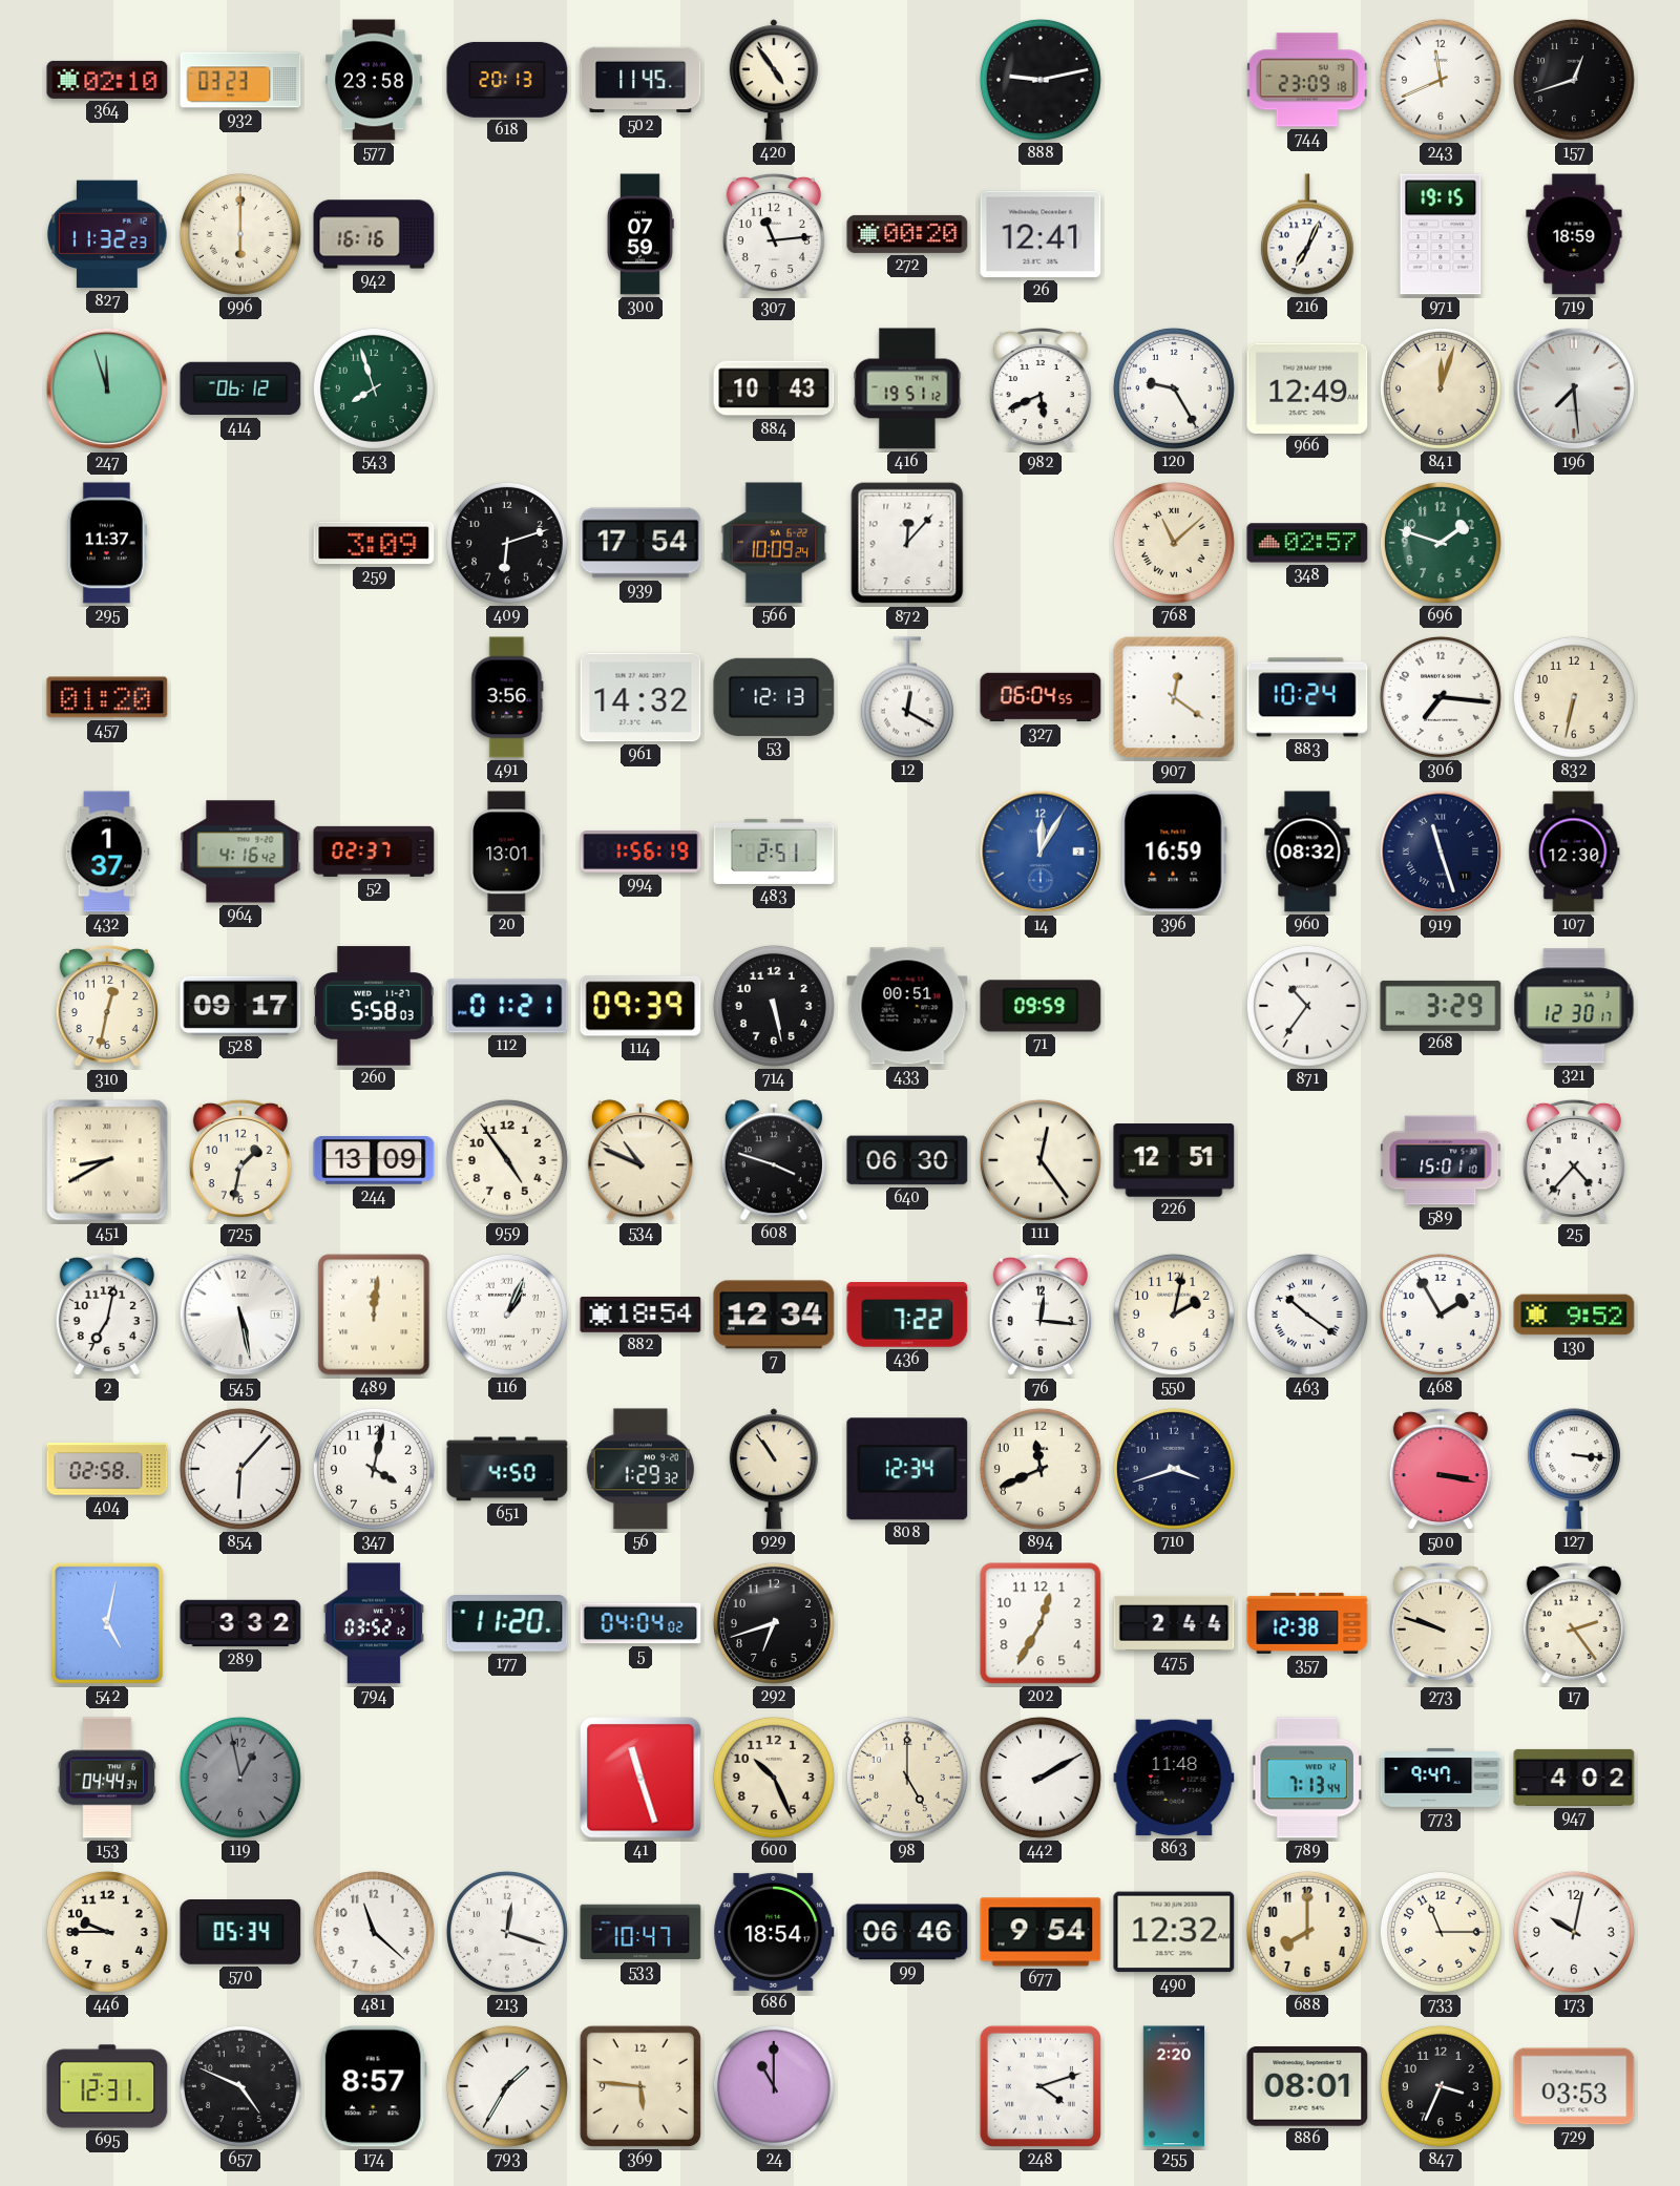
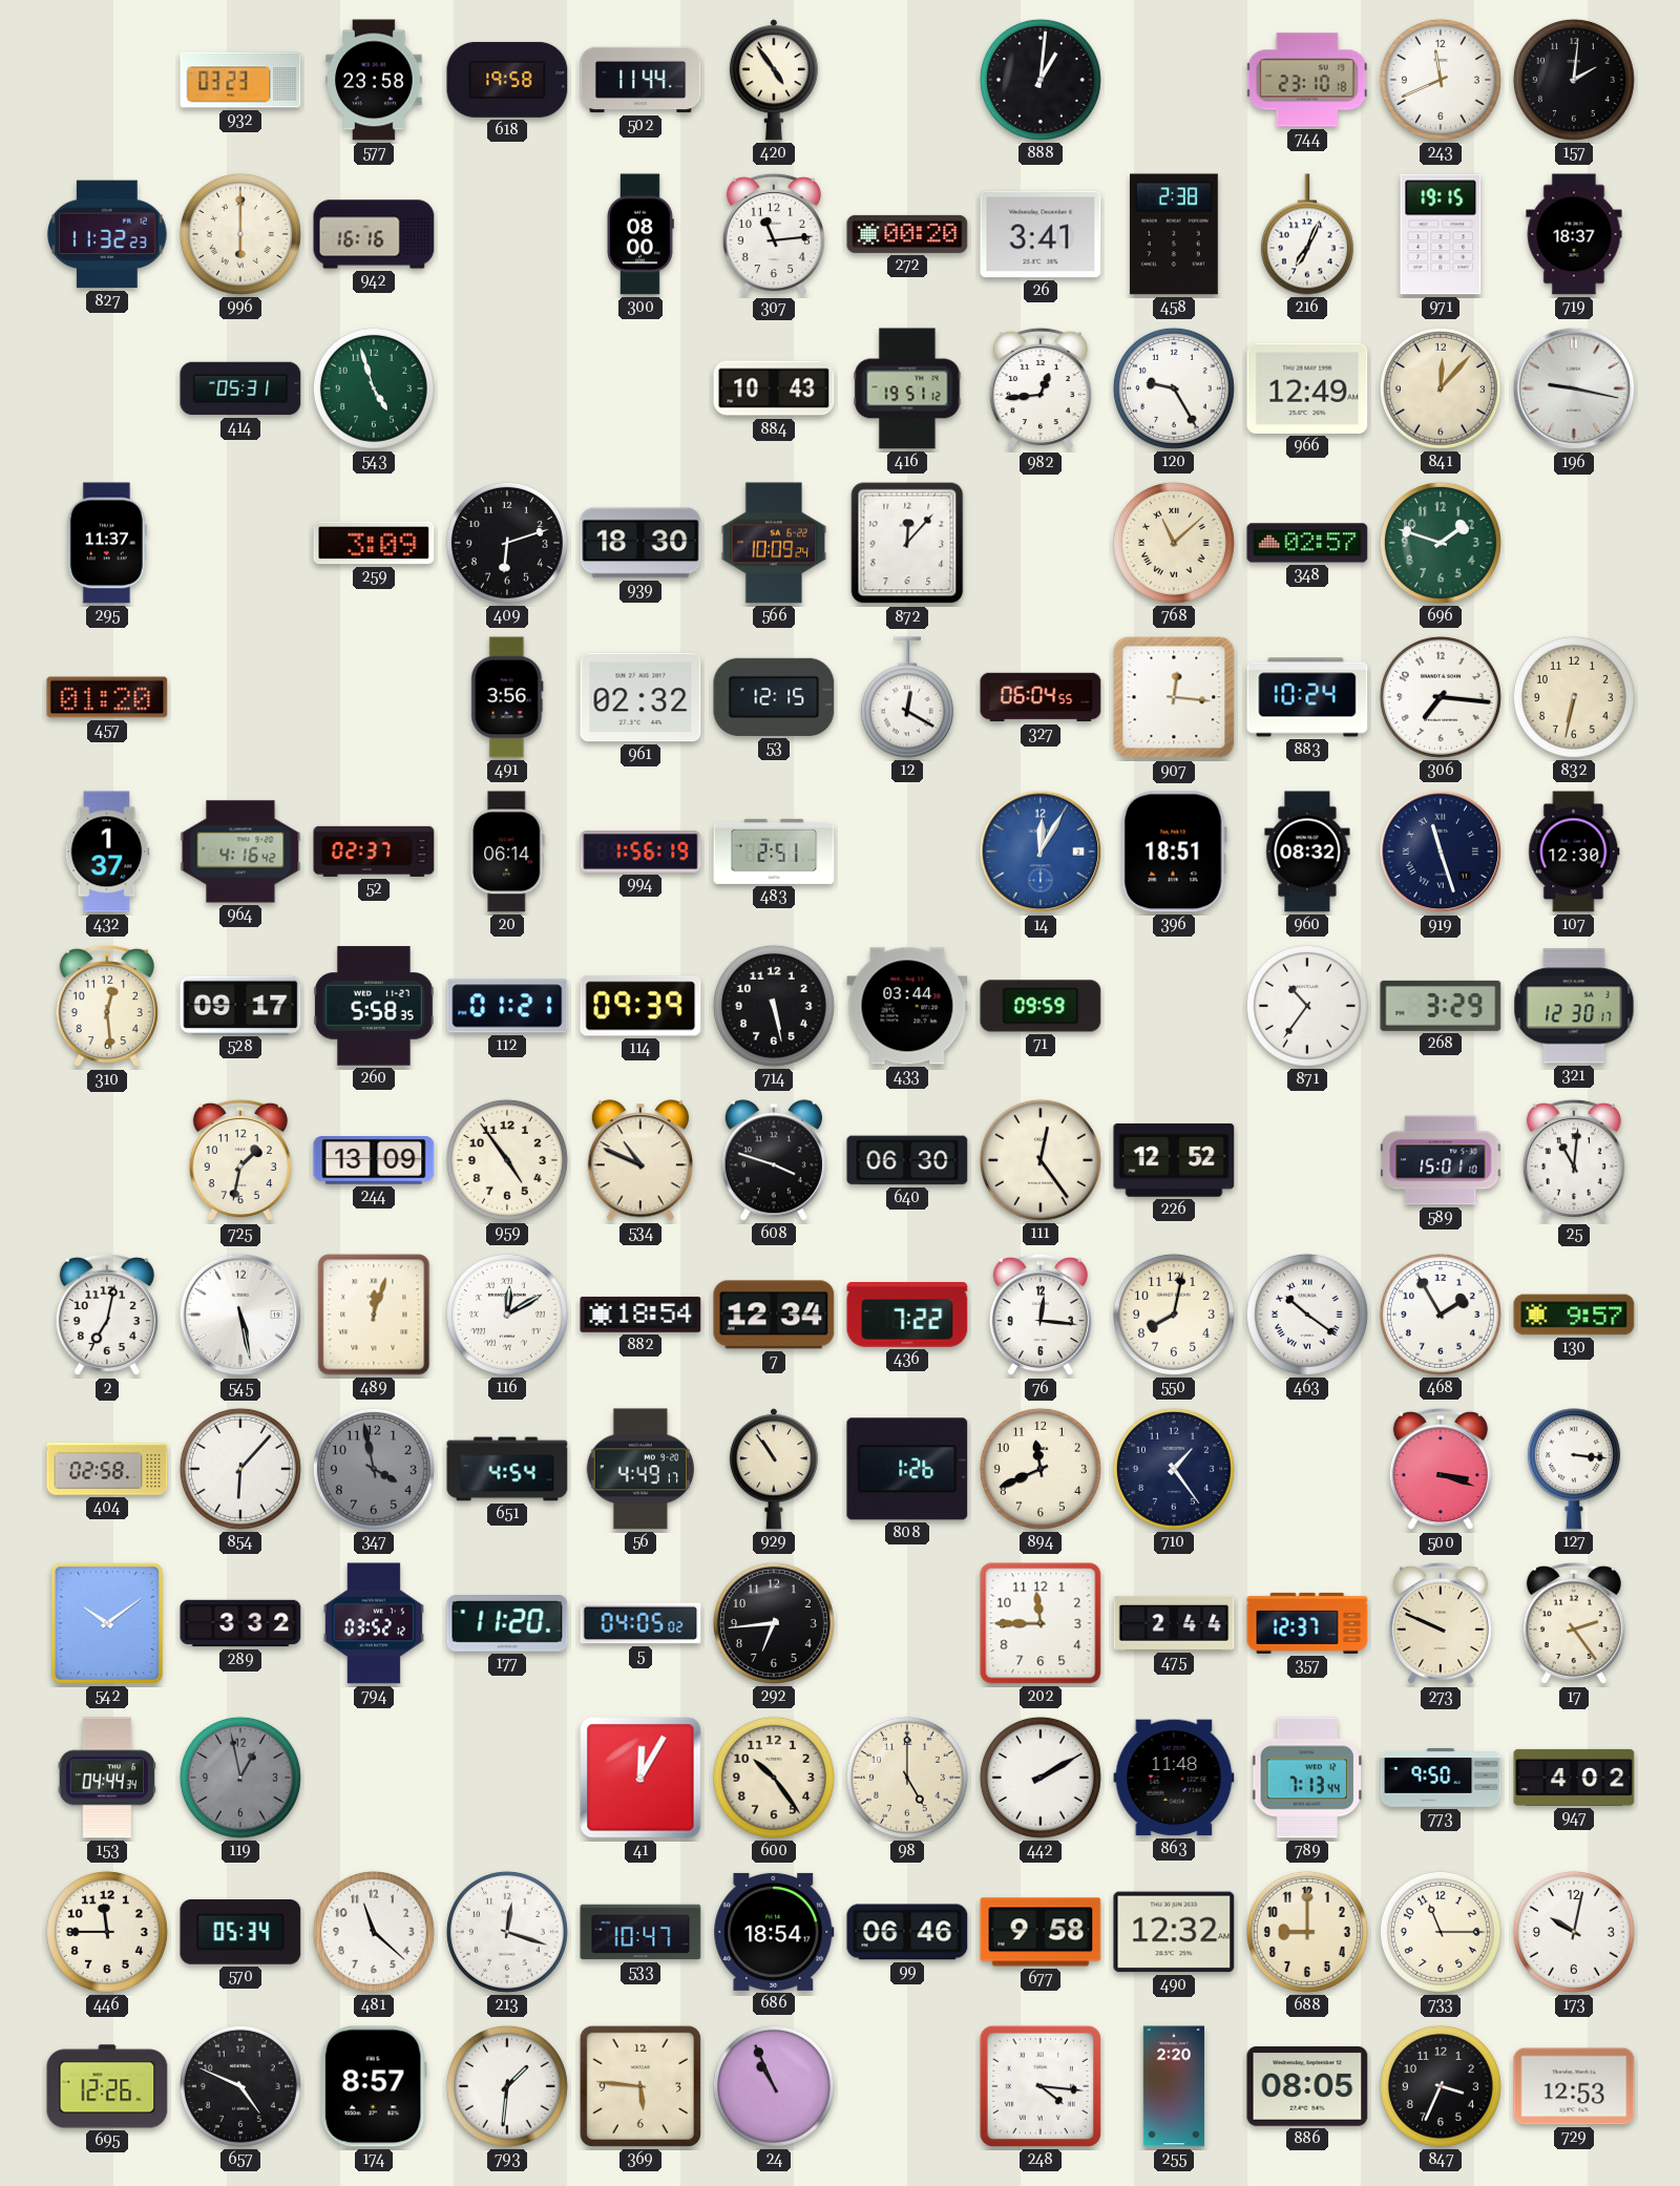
364: 02:10 -> none
618: 20:13 -> 19:58
502: 11:45 -> 11:44
888: 9:13 -> 1:01
744: 23:09 -> 23:10
157: 12:42 -> 2:01
300: 07:59 -> 08:00
26: 12:41 -> 3:41
458: none -> 2:38
719: 18:59 -> 18:37
247: 11:57 -> none
414: 06:12 -> 05:31
543: 7:57 -> 4:57
982: 5:41 -> 12:44
841: 12:03 -> 12:07
196: 7:29 -> 9:17
939: 17:54 -> 18:30
961: 14:32 -> 02:32
53: 12:13 -> 12:15
907: 12:21 -> 12:16
20: 13:01 -> 06:14
396: 16:59 -> 18:51
310: 12:32 -> 12:29
260: 5:58:03 -> 5:58:35
433: 00:51 -> 03:44
451: 8:40 -> none
226: 12:51 -> 12:52
25: 4:37 -> 11:01
489: 12:01 -> 12:03
116: 1:04 -> 12:10
550: 2:02 -> 8:02
130: 9:52 -> 9:57
347: 4:02 -> 3:58
347 dial: white -> grey
651: 4:50 -> 4:54
56: 1:29 -> 4:49
808: 12:34 -> 1:26
710: 3:42 -> 1:24
500: 3:17 -> 3:18
542: 5:02 -> 10:09
5: 04:04 -> 04:05
292: 6:42 -> 6:44
202: 12:35 -> 11:45
357: 12:38 -> 12:37
273: 9:48 -> 9:49
41: 11:27 -> 12:05
600: 10:26 -> 10:24
773: 9:47 -> 9:50
446: 9:45 -> 11:45
677: 9:54 -> 9:58
688: 8:00 -> 9:00
695: 12:31 -> 12:26
793: 1:35 -> 1:31
24: 11:00 -> 10:56
248: 4:12 -> 4:16
886: 08:01 -> 08:05
729: 03:53 -> 12:53
